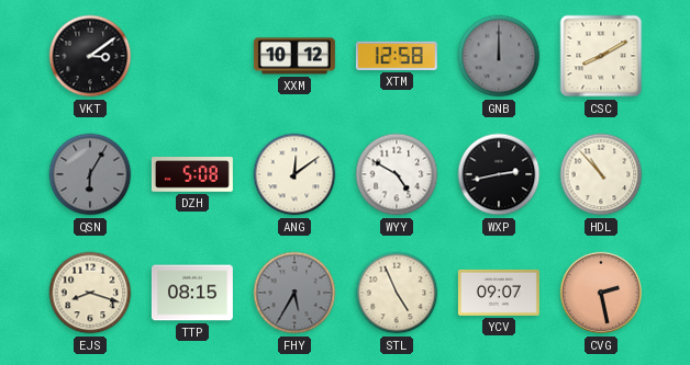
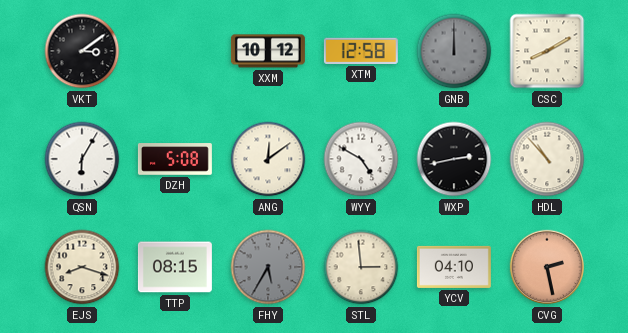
QSN dial: grey -> white
STL: 4:56 -> 2:59
YCV: 09:07 -> 04:10
